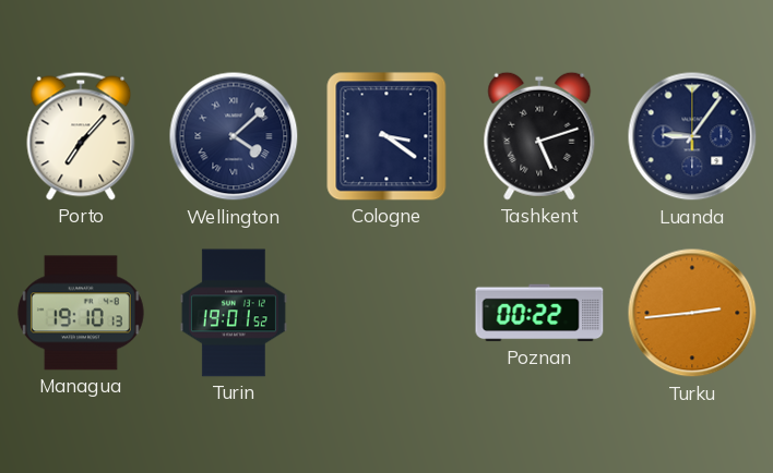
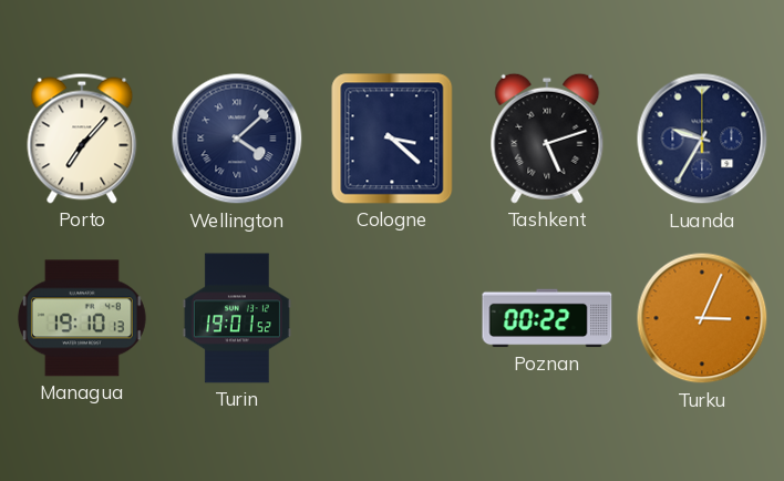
Cologne: 3:21 -> 3:22
Luanda: 9:06 -> 9:35
Turku: 2:44 -> 3:04
